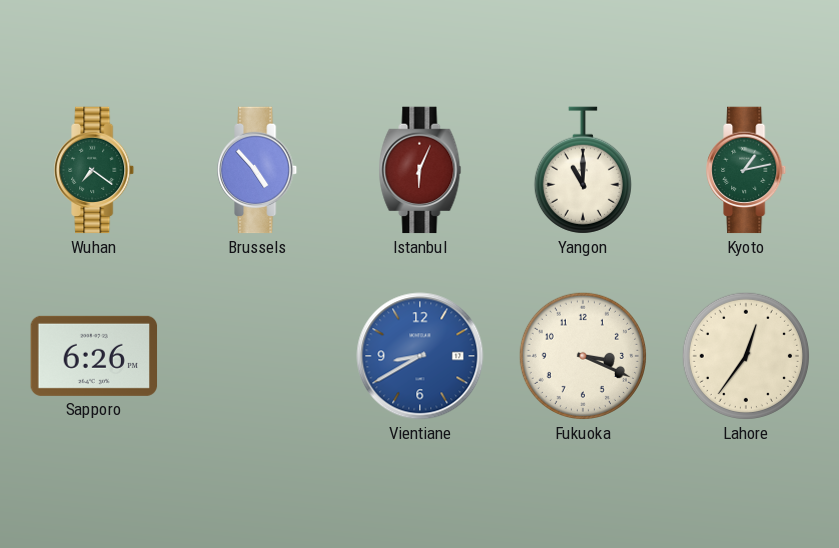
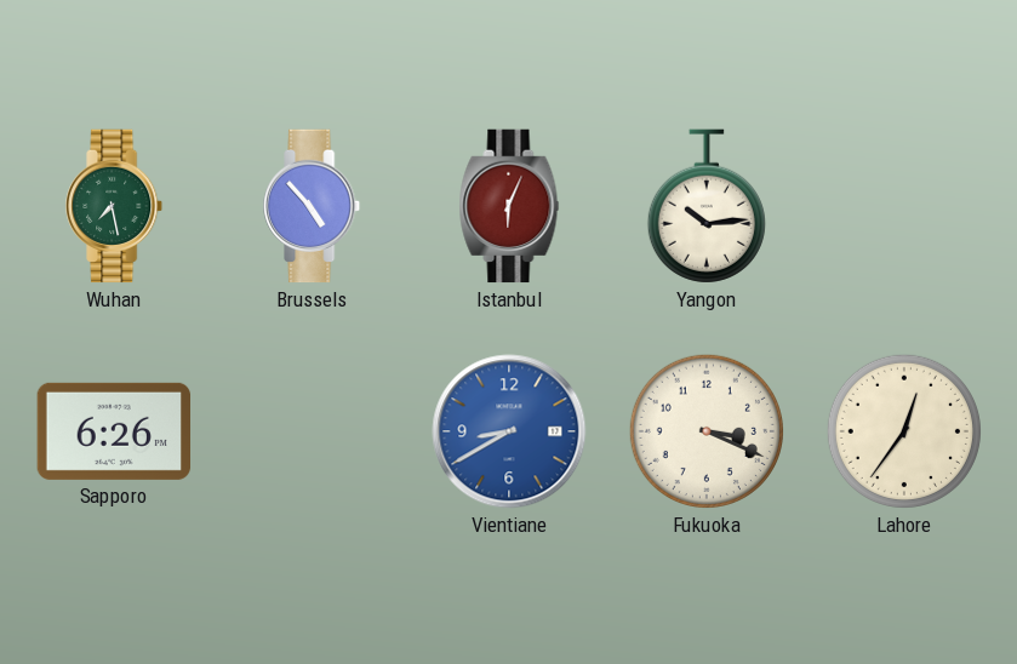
Wuhan: 7:21 -> 7:28
Yangon: 11:00 -> 10:14
Kyoto: 1:13 -> none
